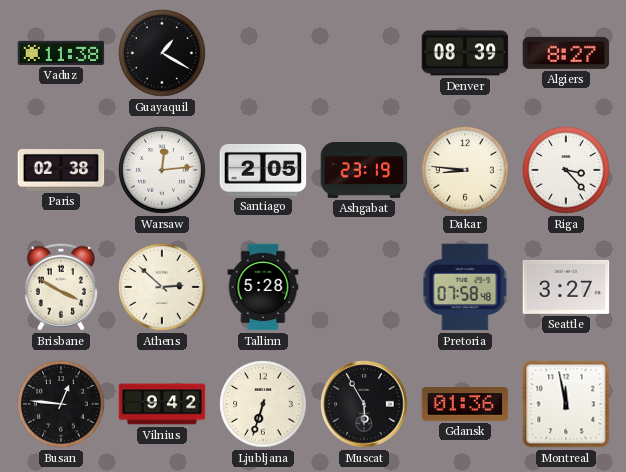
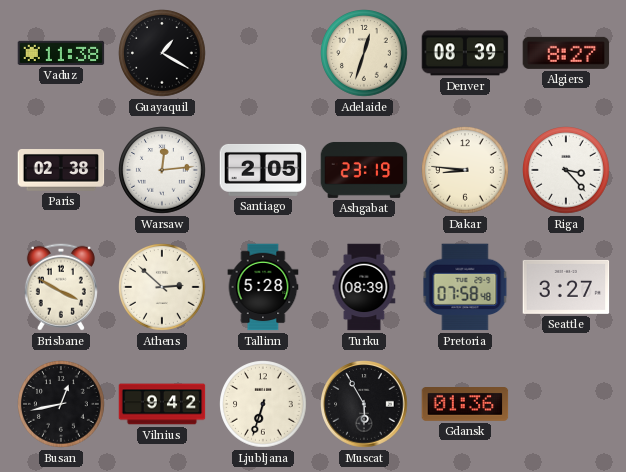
Adelaide: none -> 12:33
Turku: none -> 08:39
Busan: 12:46 -> 12:43
Montreal: 11:58 -> none
